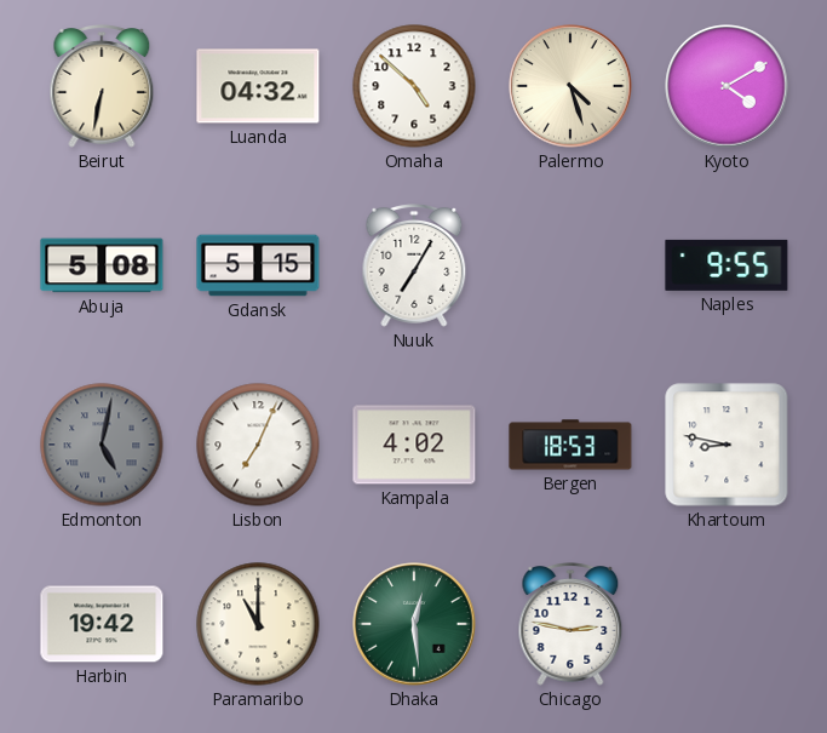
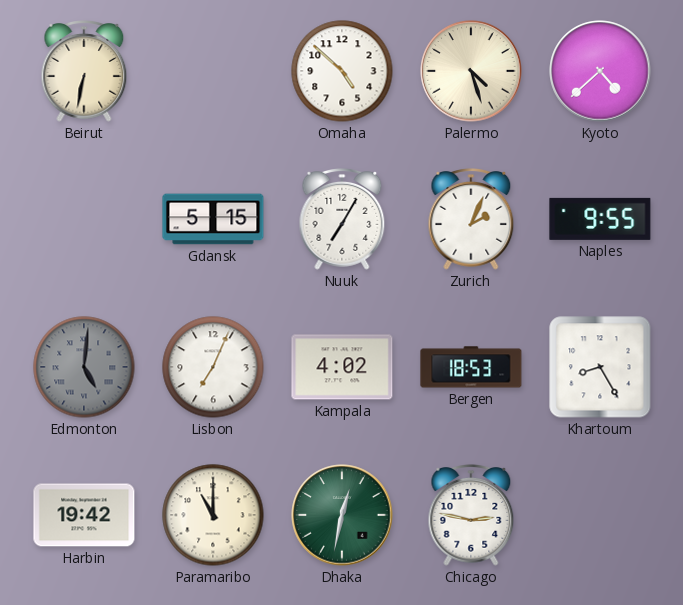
Luanda: 04:32 -> none
Kyoto: 4:10 -> 4:38
Abuja: 5:08 -> none
Zurich: none -> 2:04
Edmonton: 5:02 -> 5:01
Khartoum: 8:47 -> 8:25
Dhaka: 12:29 -> 12:32
